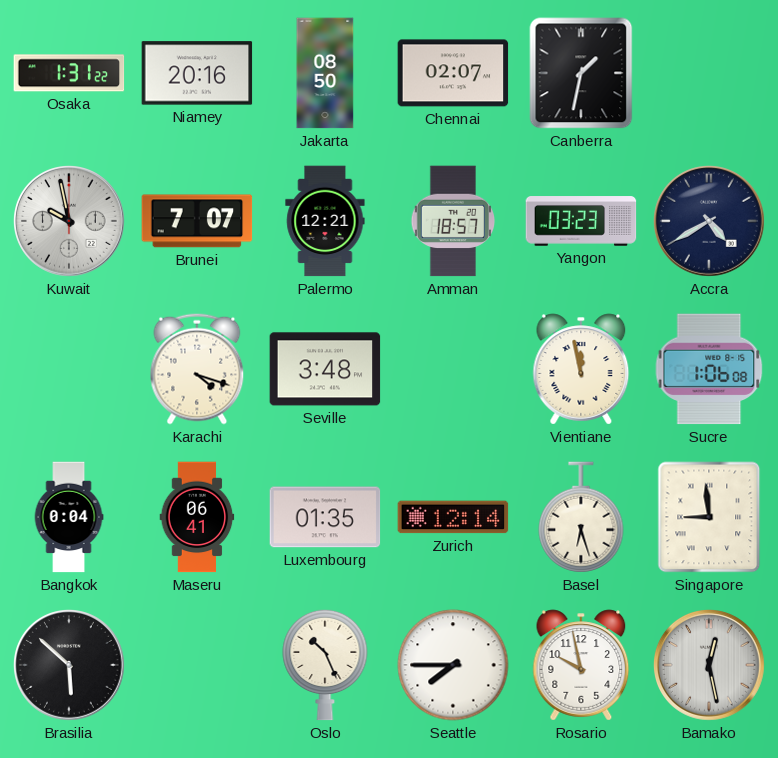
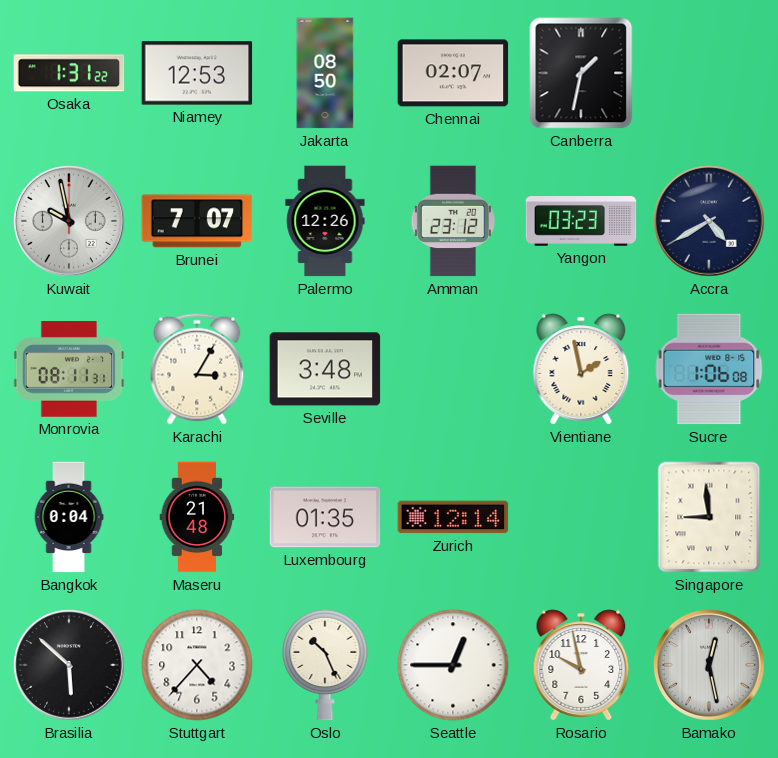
Niamey: 20:16 -> 12:53
Palermo: 12:21 -> 12:26
Amman: 18:57 -> 23:12
Monrovia: none -> 08:11
Karachi: 4:18 -> 3:05
Vientiane: 11:58 -> 1:58
Maseru: 06:41 -> 21:48
Basel: 6:27 -> none
Stuttgart: none -> 4:37
Seattle: 7:45 -> 12:45
